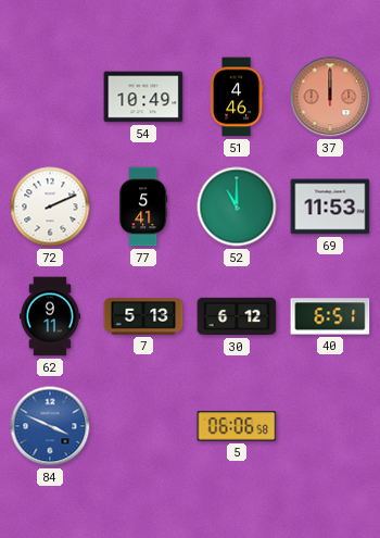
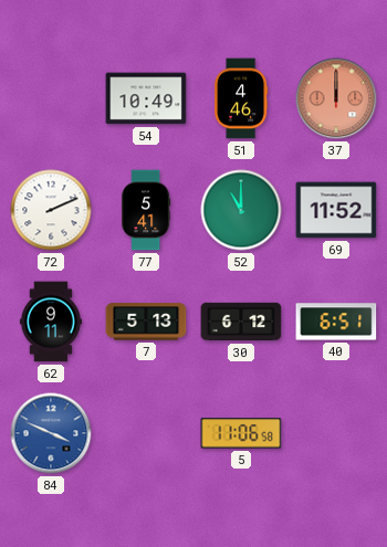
69: 11:53 -> 11:52
5: 06:06 -> 11:06
